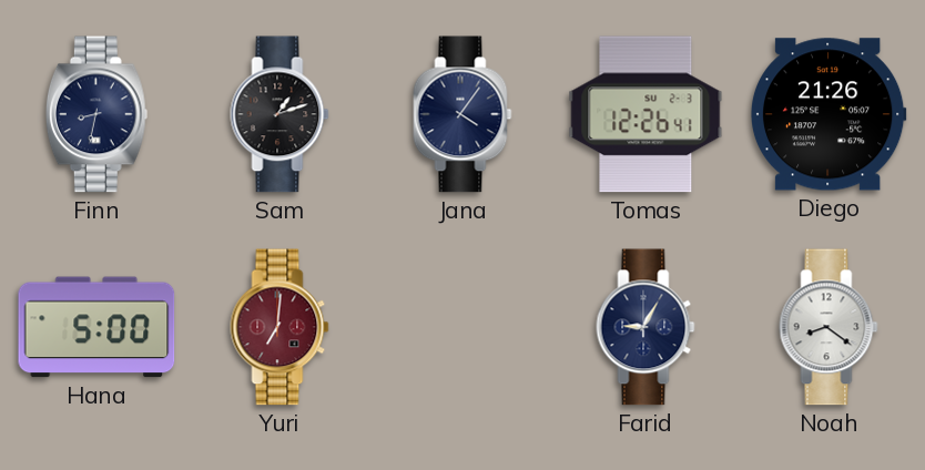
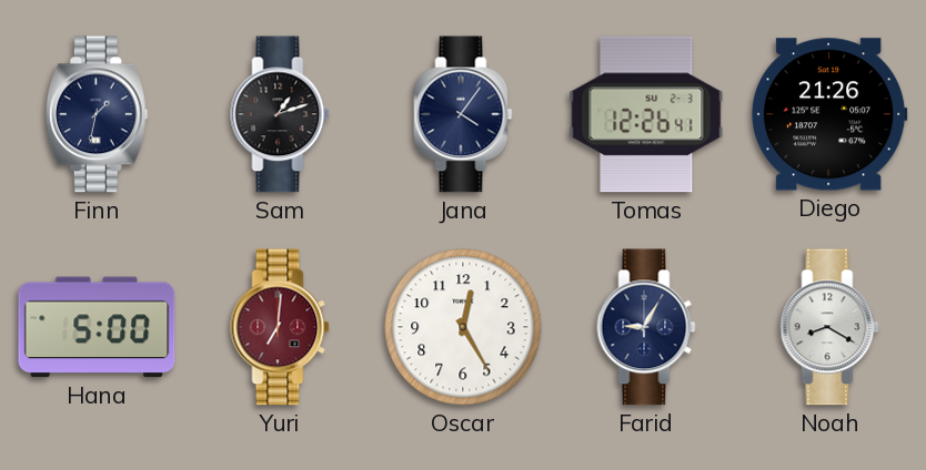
Finn: 8:32 -> 1:32
Oscar: none -> 12:25
Noah: 8:21 -> 8:20
